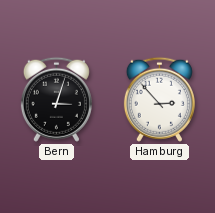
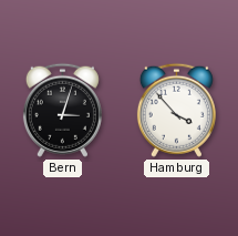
Hamburg: 2:53 -> 3:53
